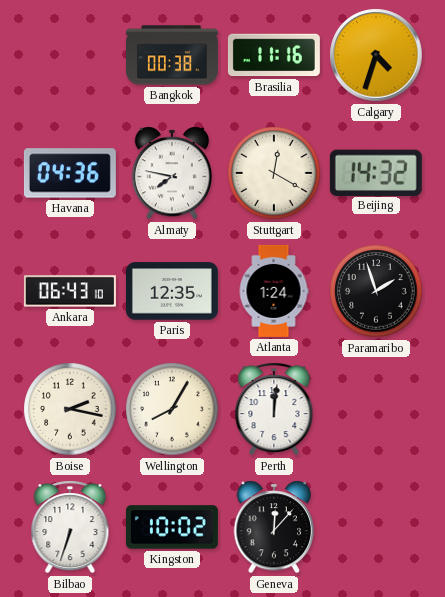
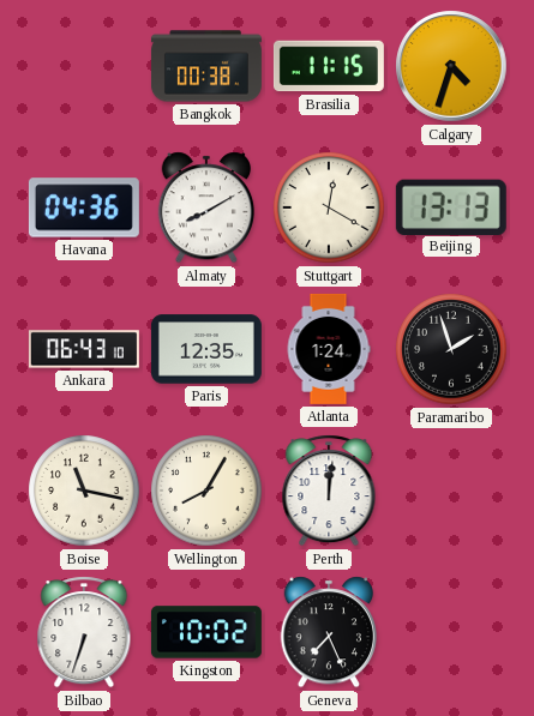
Brasilia: 11:16 -> 11:15
Almaty: 7:47 -> 8:10
Beijing: 14:32 -> 13:13
Boise: 2:17 -> 11:17
Geneva: 12:07 -> 7:26
